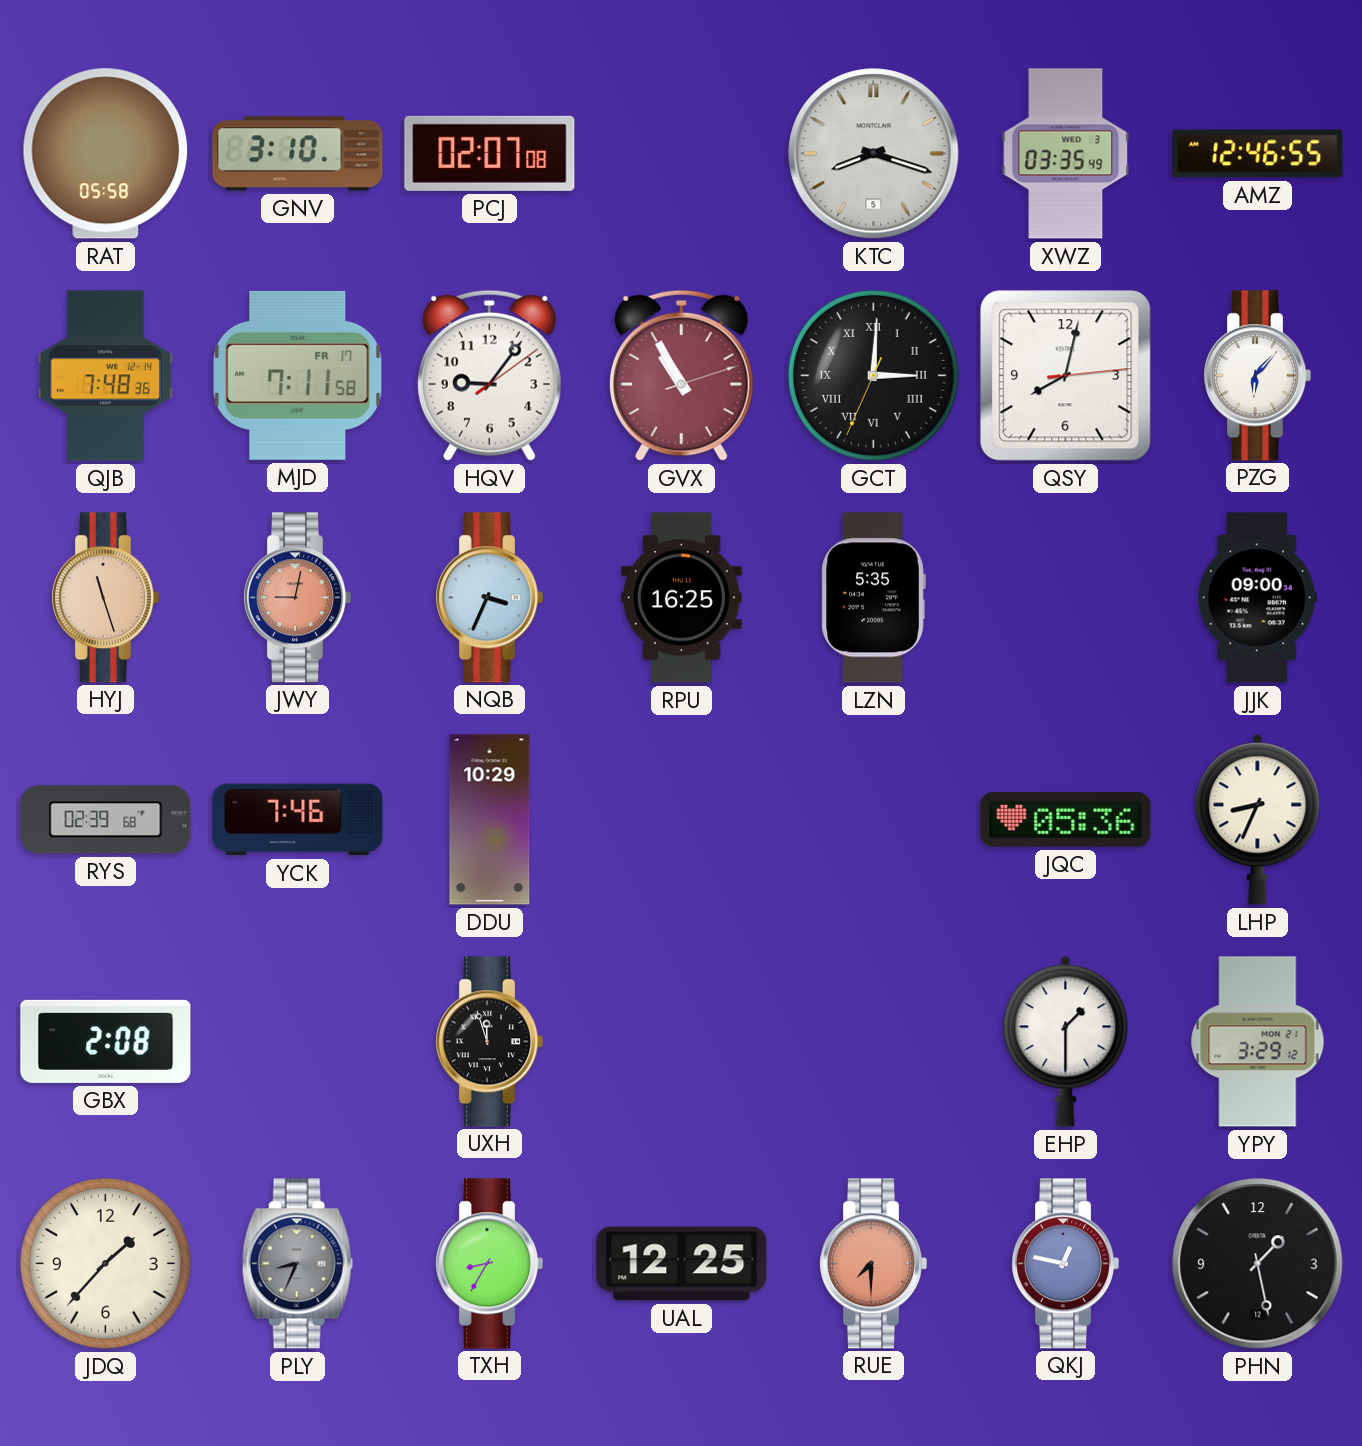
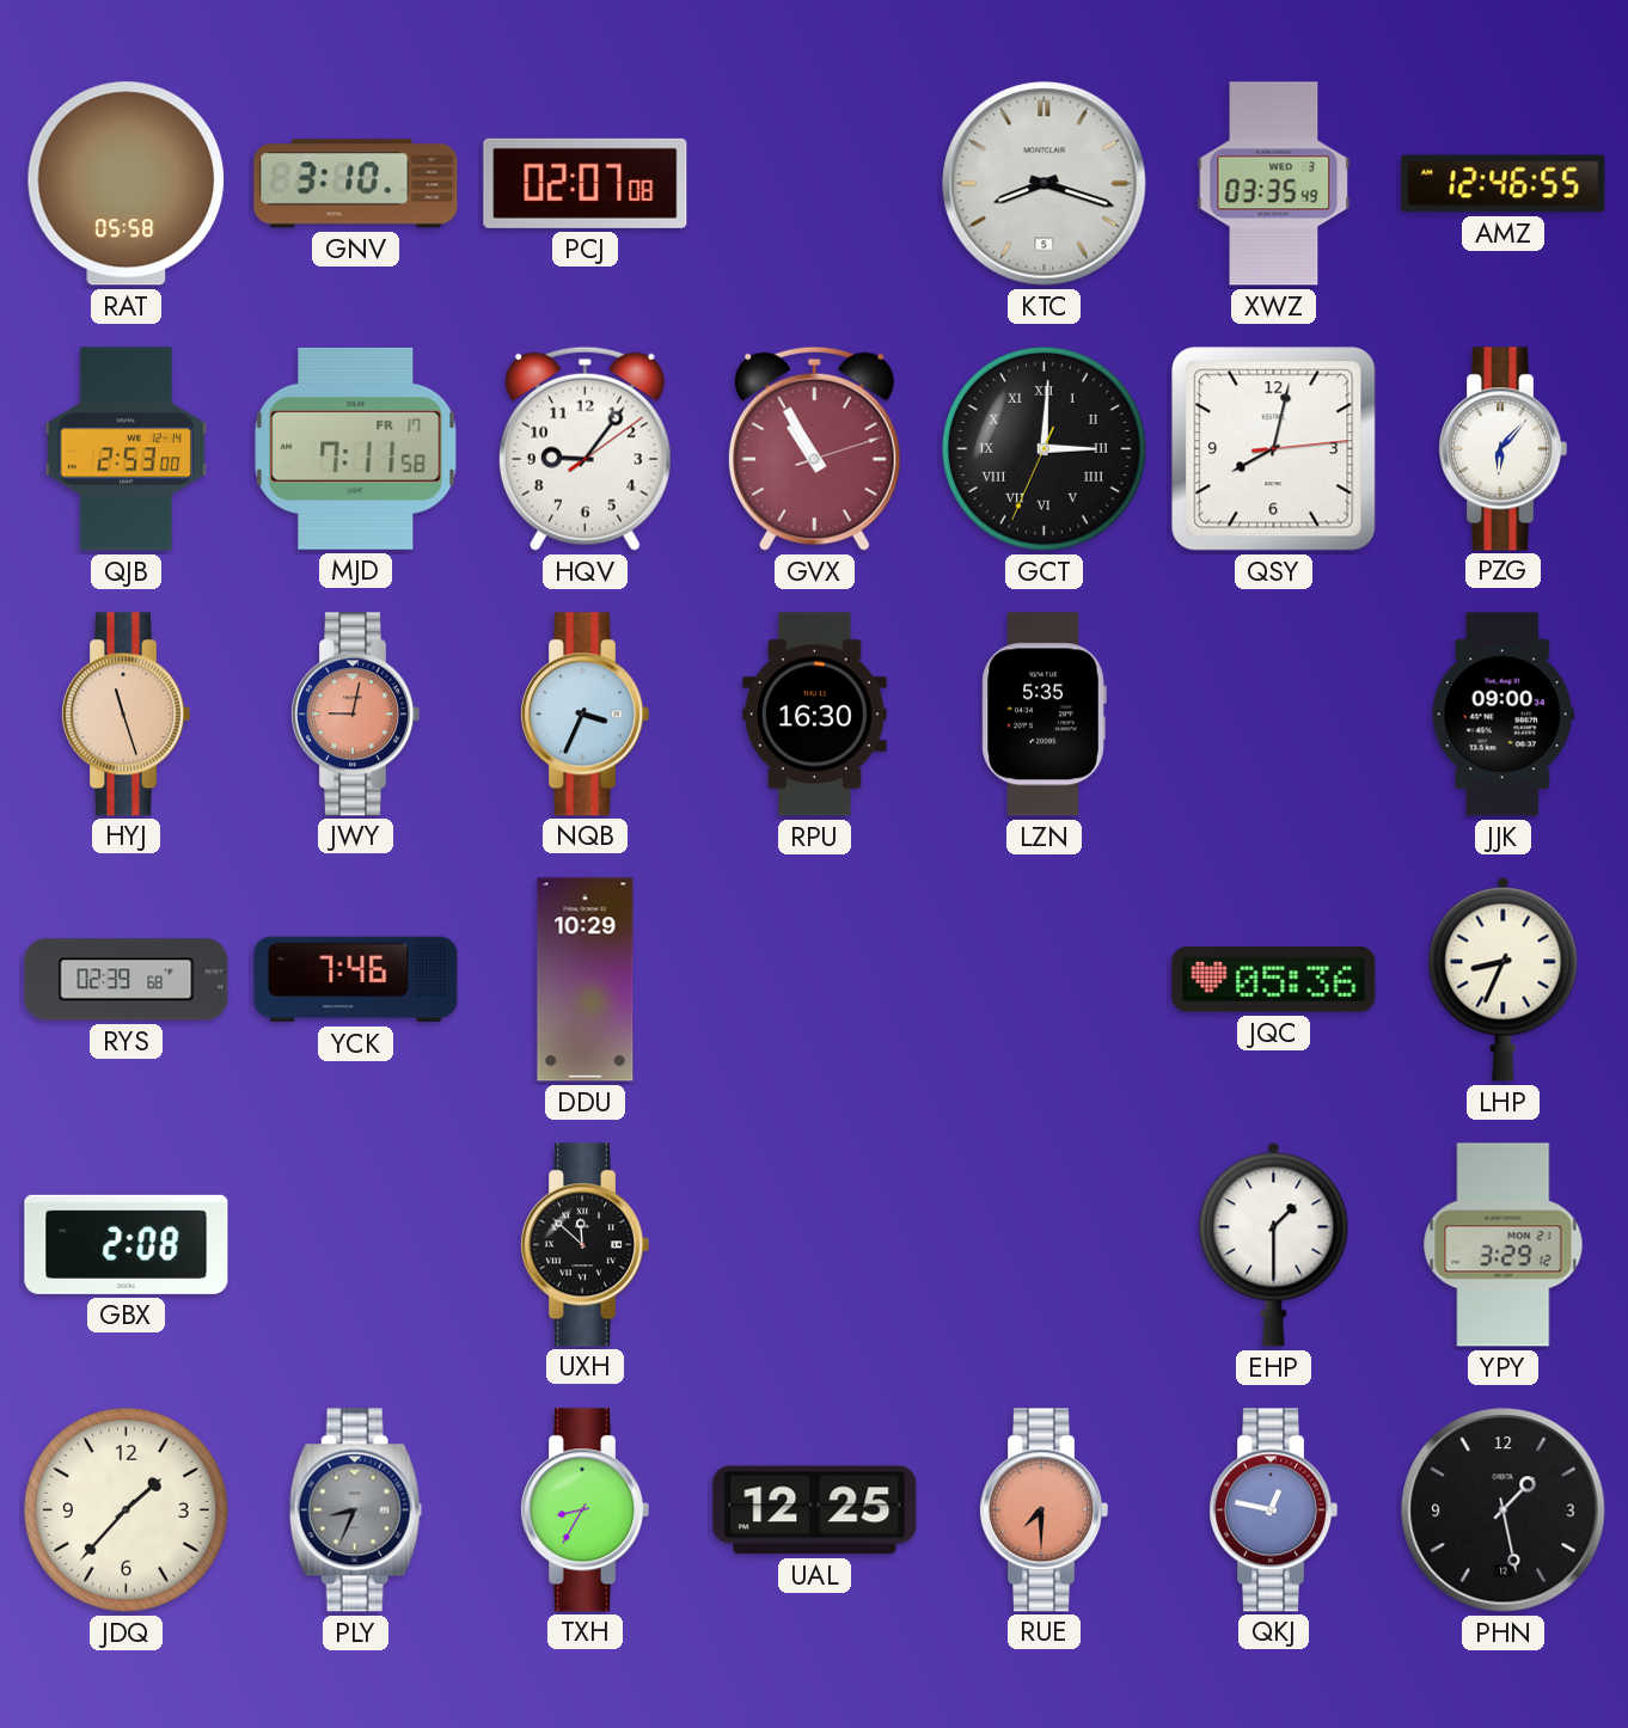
QJB: 7:48 -> 2:53
RPU: 16:25 -> 16:30
UXH: 11:57 -> 11:52
